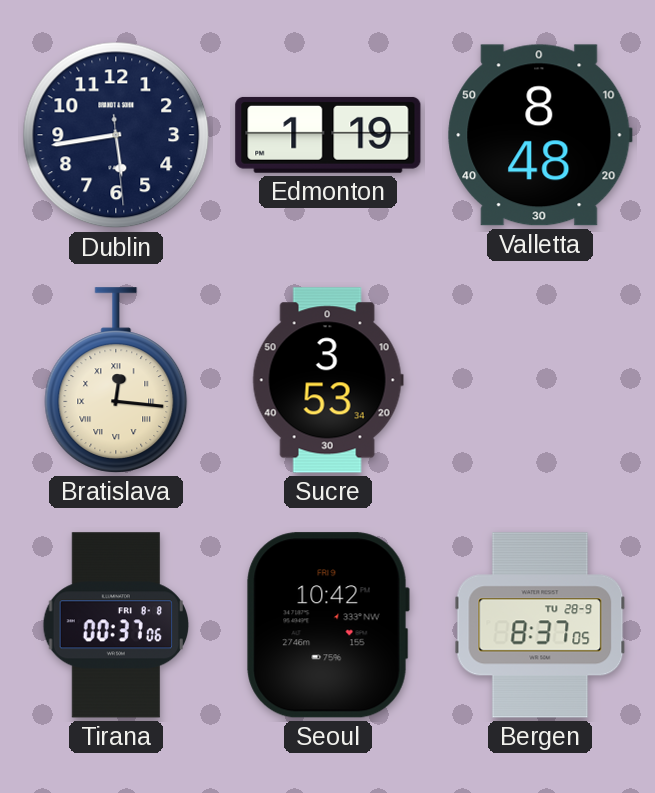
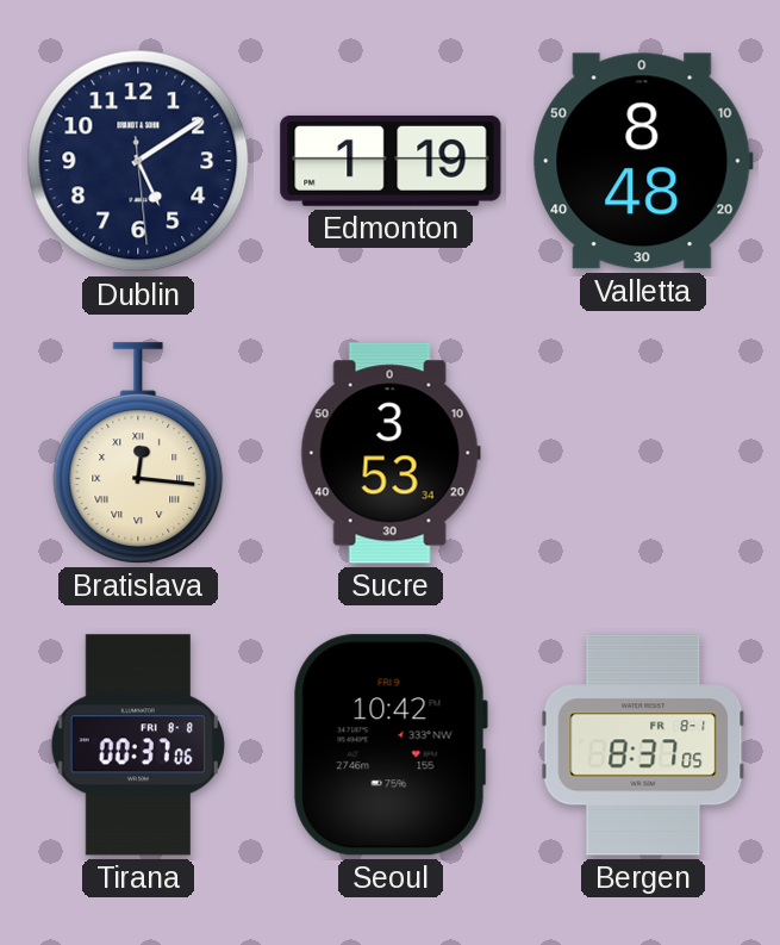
Dublin: 5:43 -> 5:09
Bergen date: TU 28-9 -> FR 8-1
